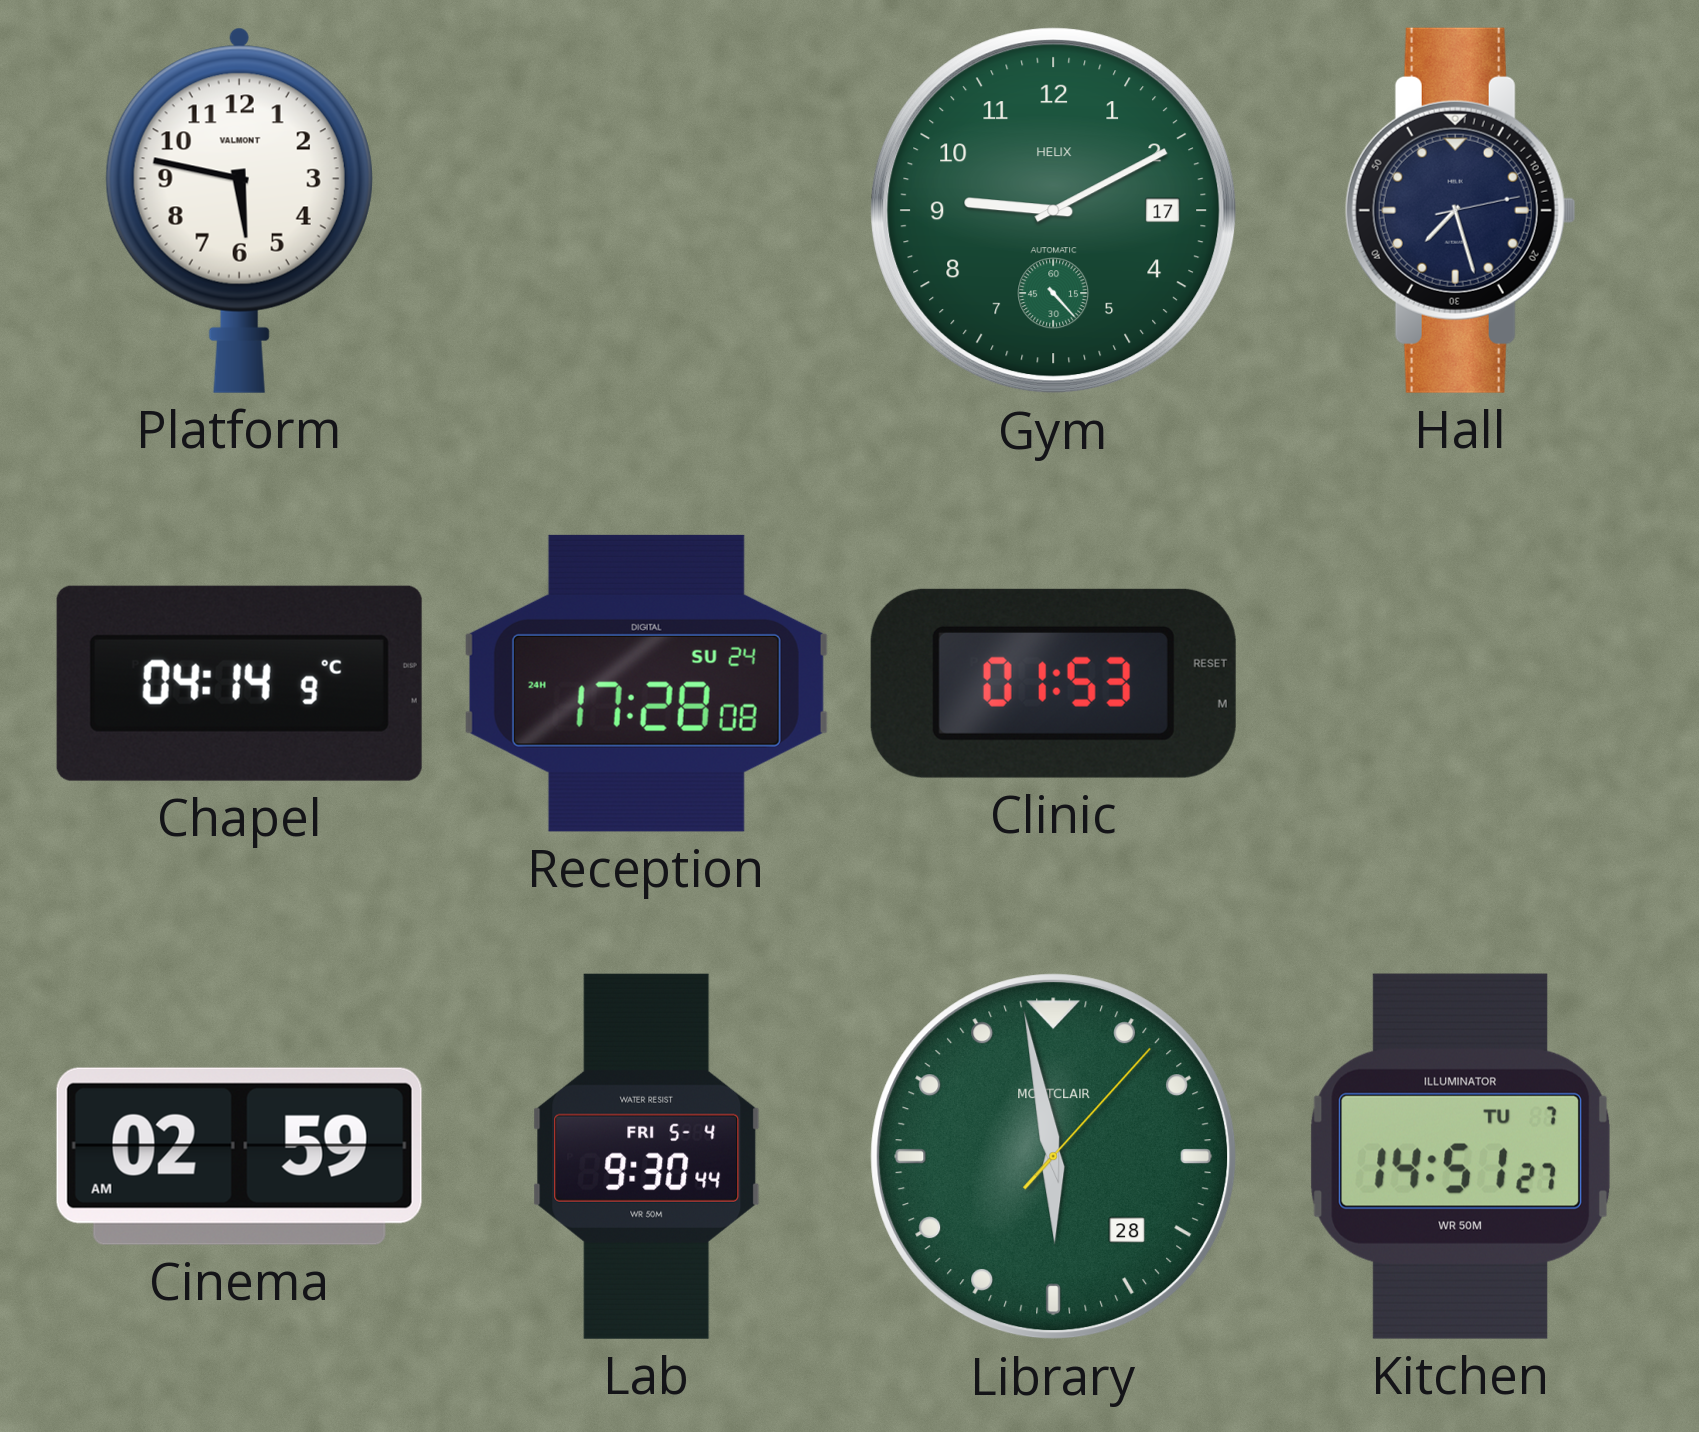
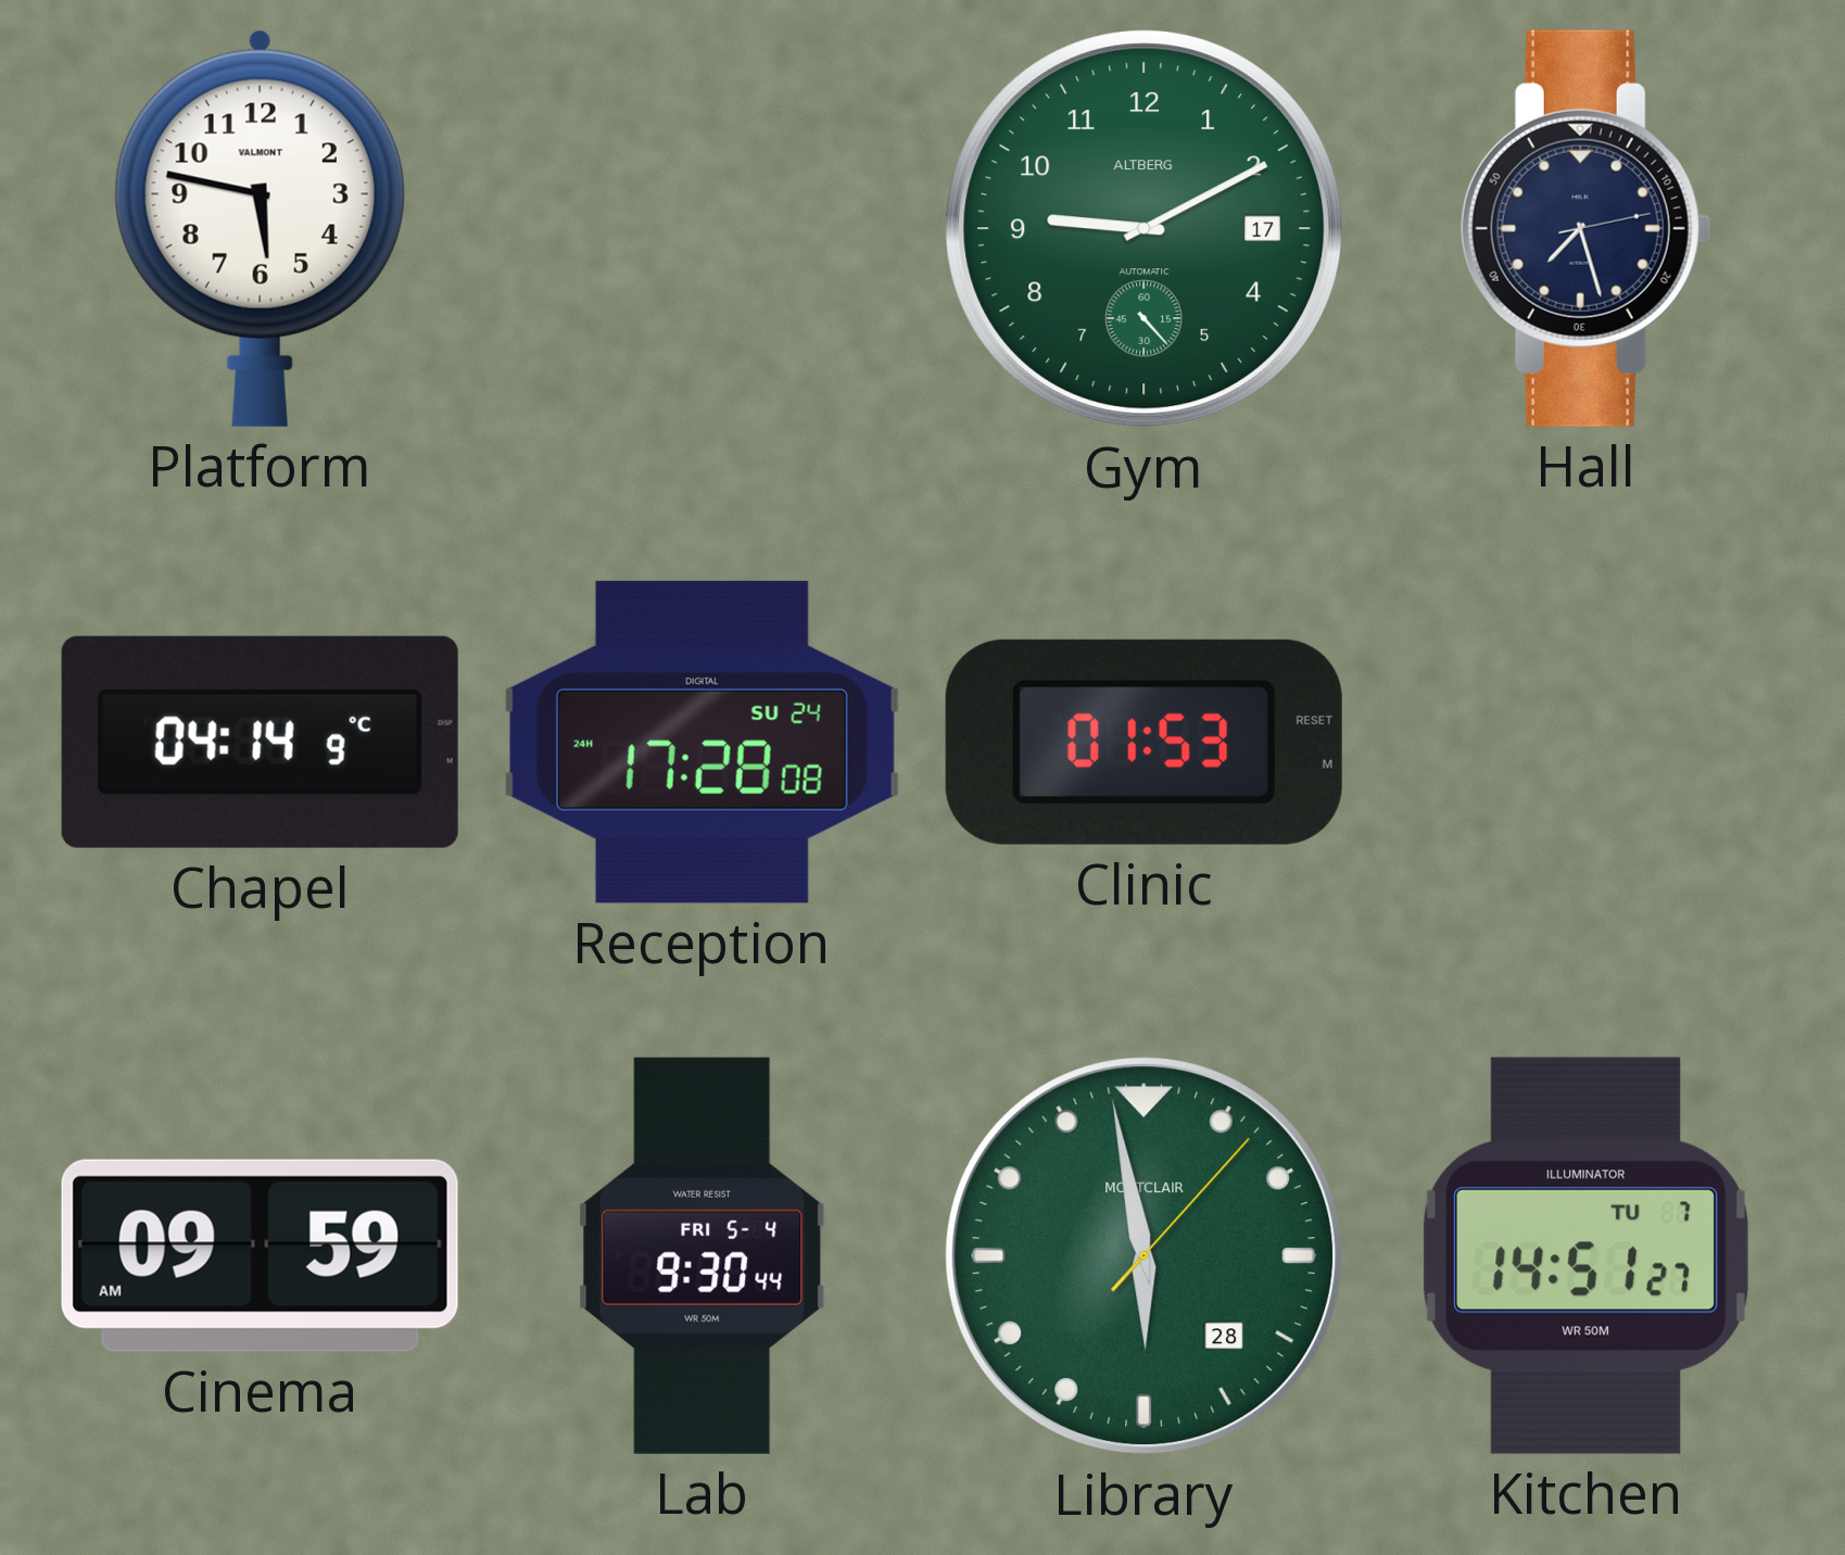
Gym brand: HELIX -> ALTBERG
Cinema: 02:59 -> 09:59
